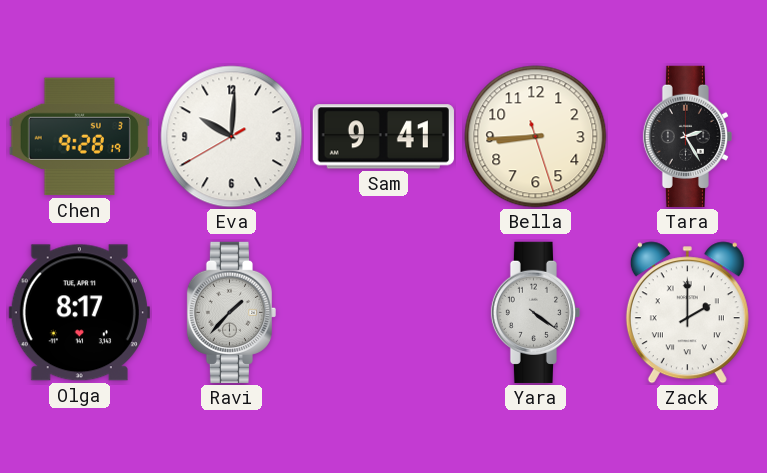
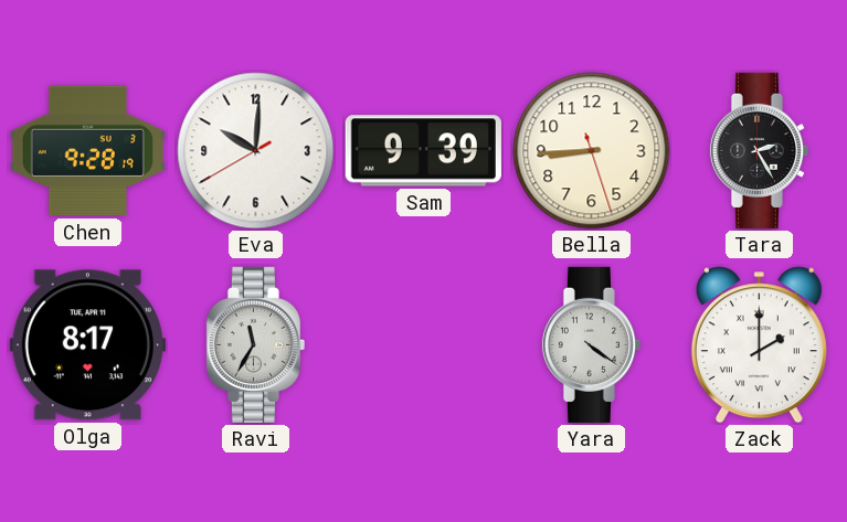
Sam: 9:41 -> 9:39
Ravi: 1:37 -> 11:35
